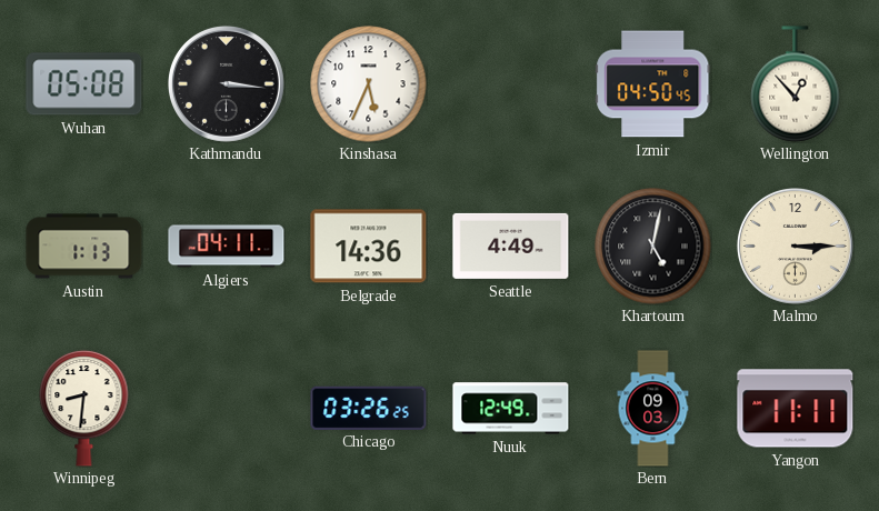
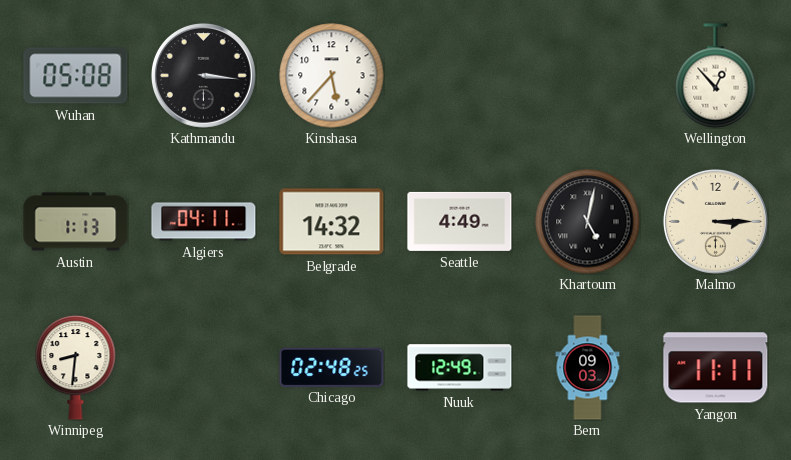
Kinshasa: 5:34 -> 5:37
Izmir: 04:50 -> none
Belgrade: 14:36 -> 14:32
Chicago: 03:26 -> 02:48
